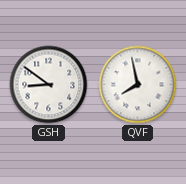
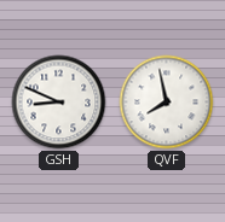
GSH: 8:51 -> 8:49
